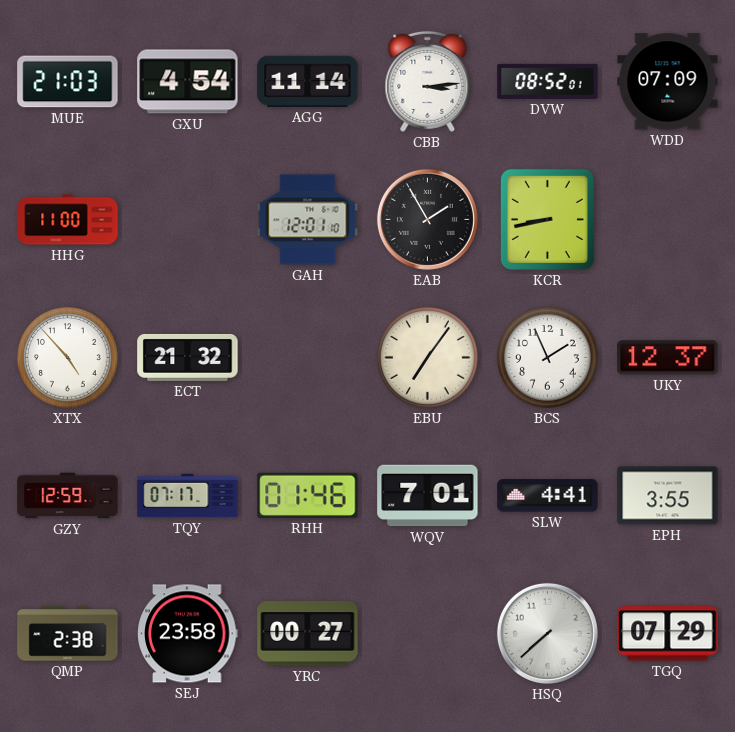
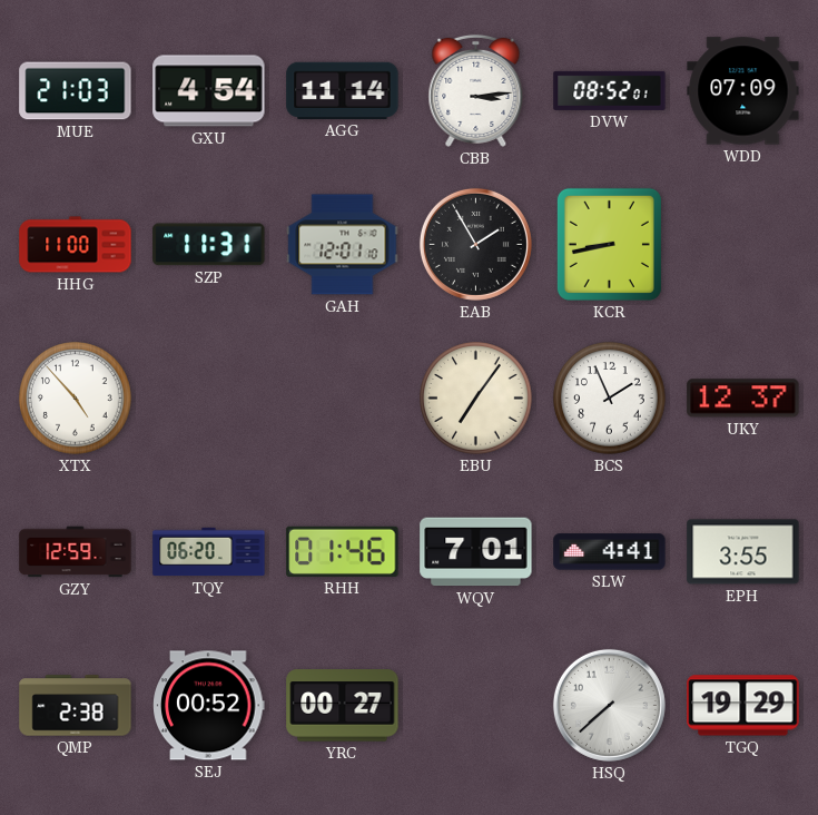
SZP: none -> 11:31
ECT: 21:32 -> none
TQY: 07:17 -> 06:20
SEJ: 23:58 -> 00:52
TGQ: 07:29 -> 19:29
